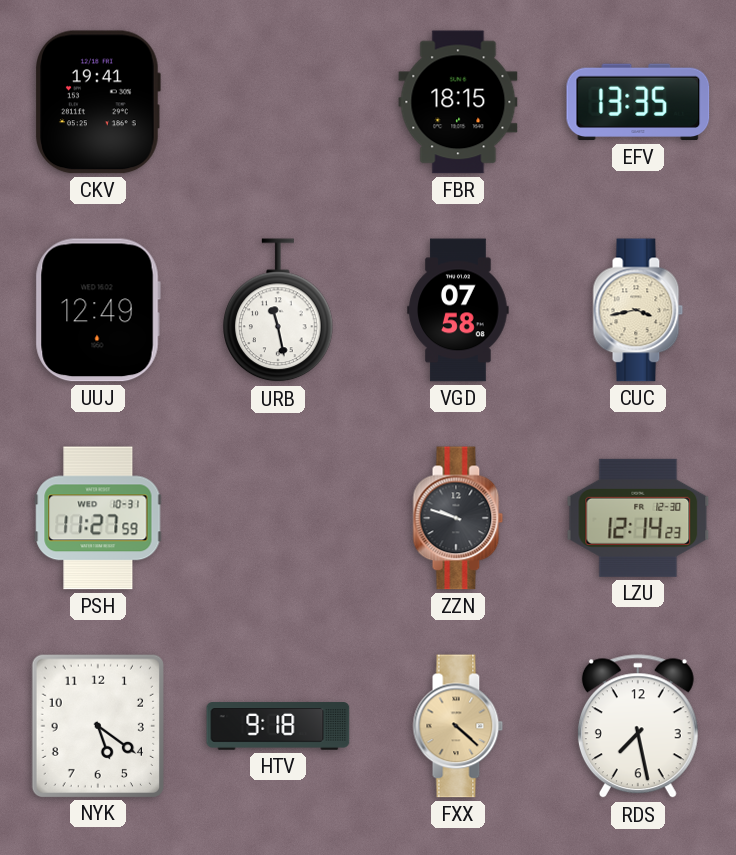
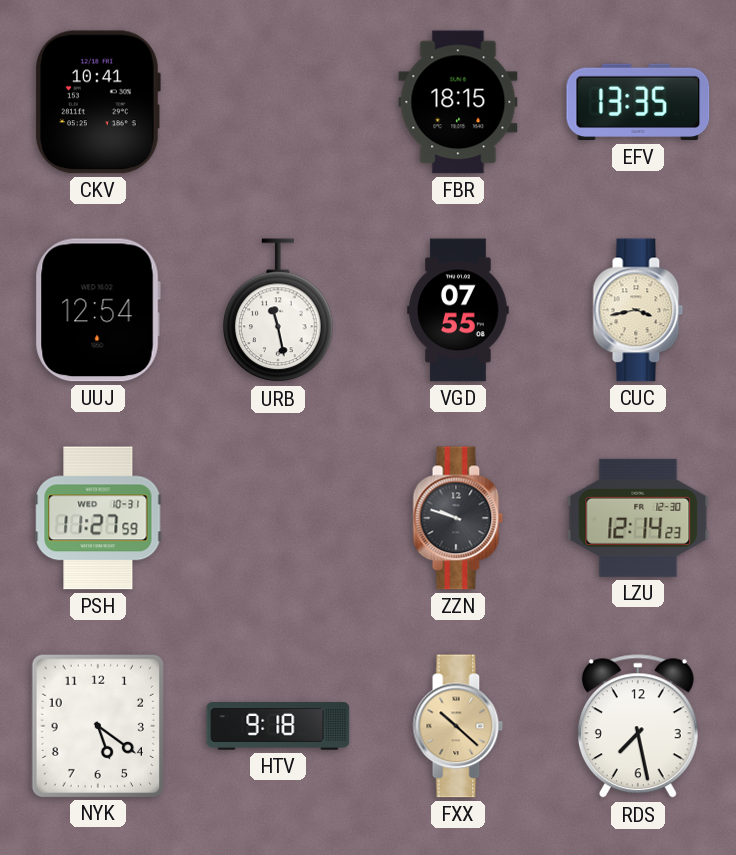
CKV: 19:41 -> 10:41
UUJ: 12:49 -> 12:54
VGD: 07:58 -> 07:55
FXX: 4:22 -> 10:22
